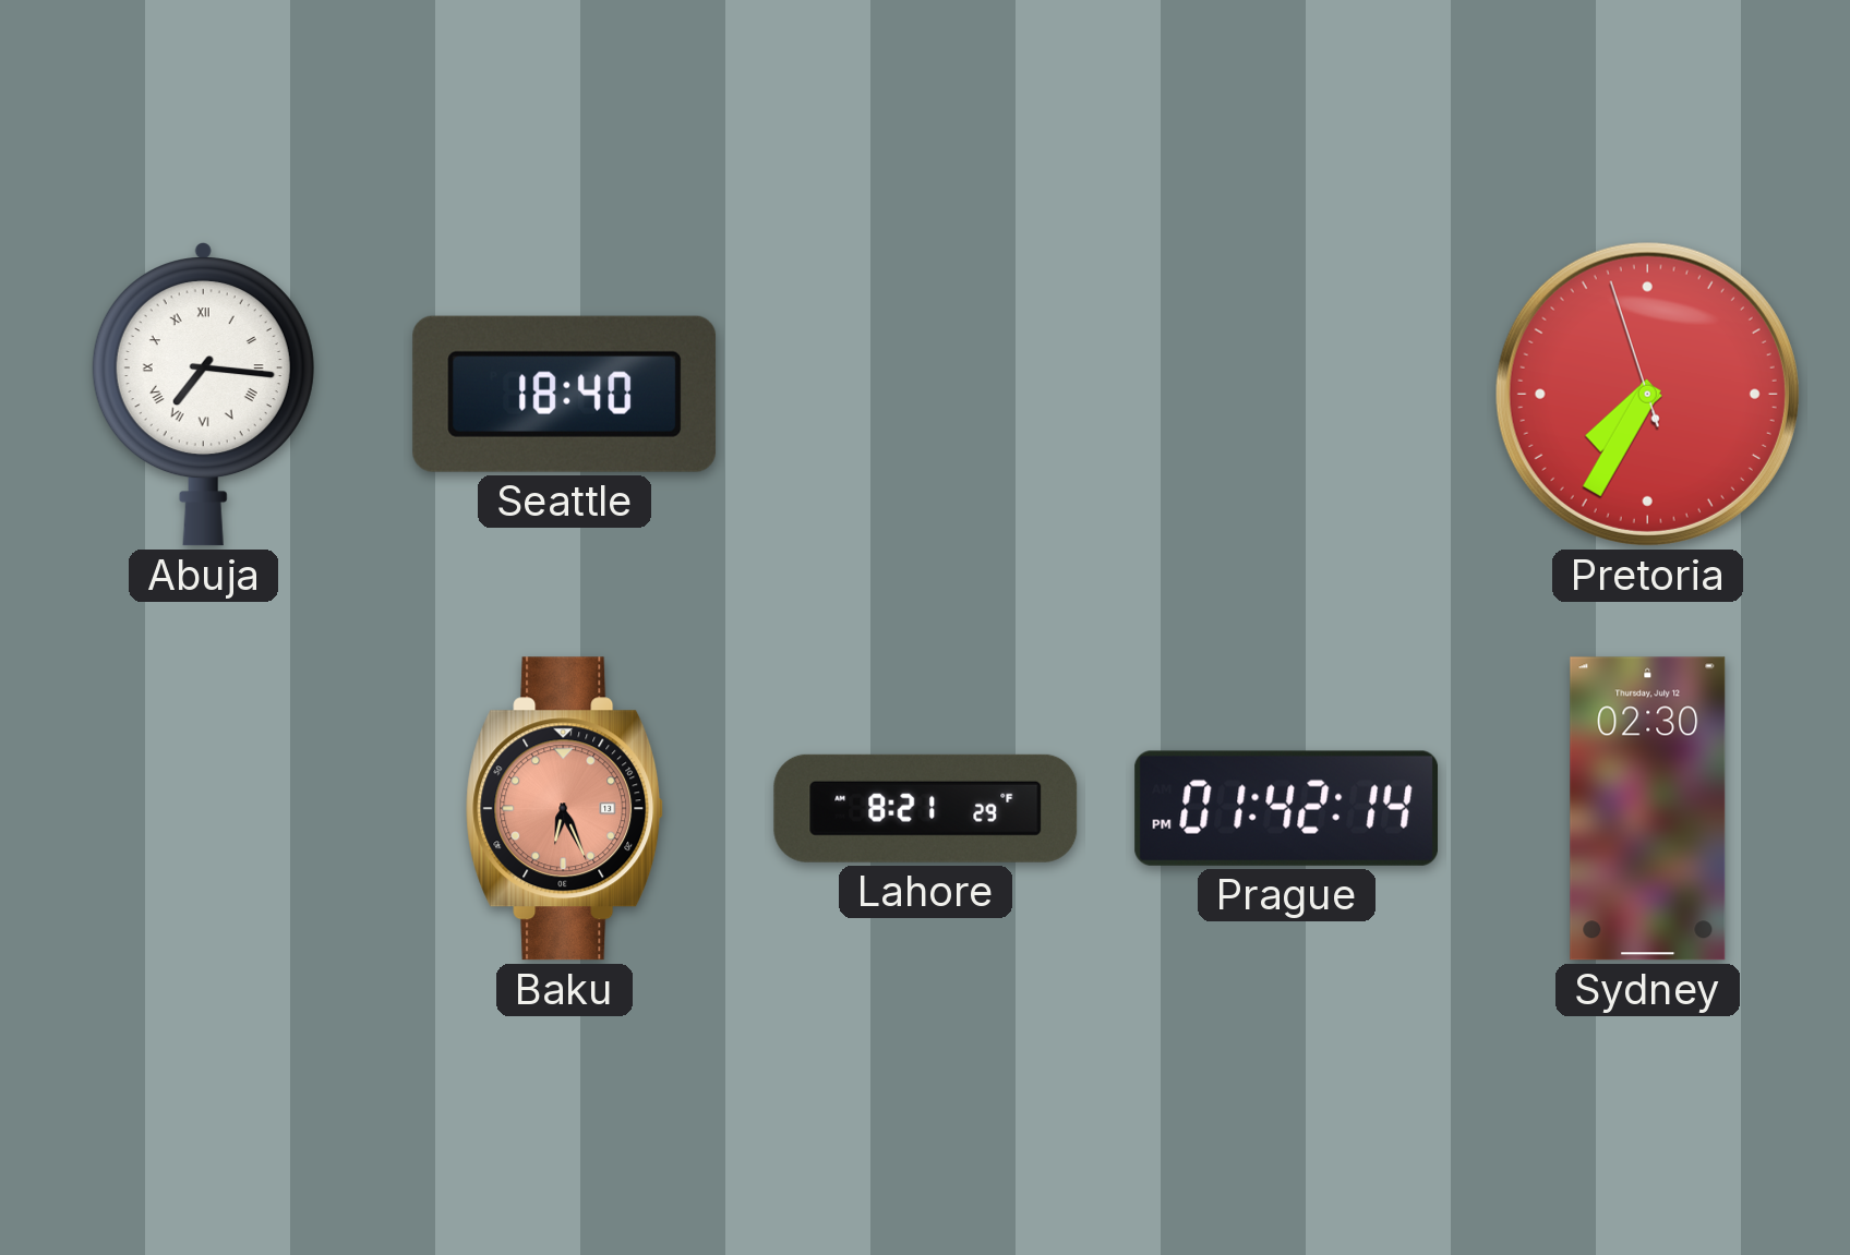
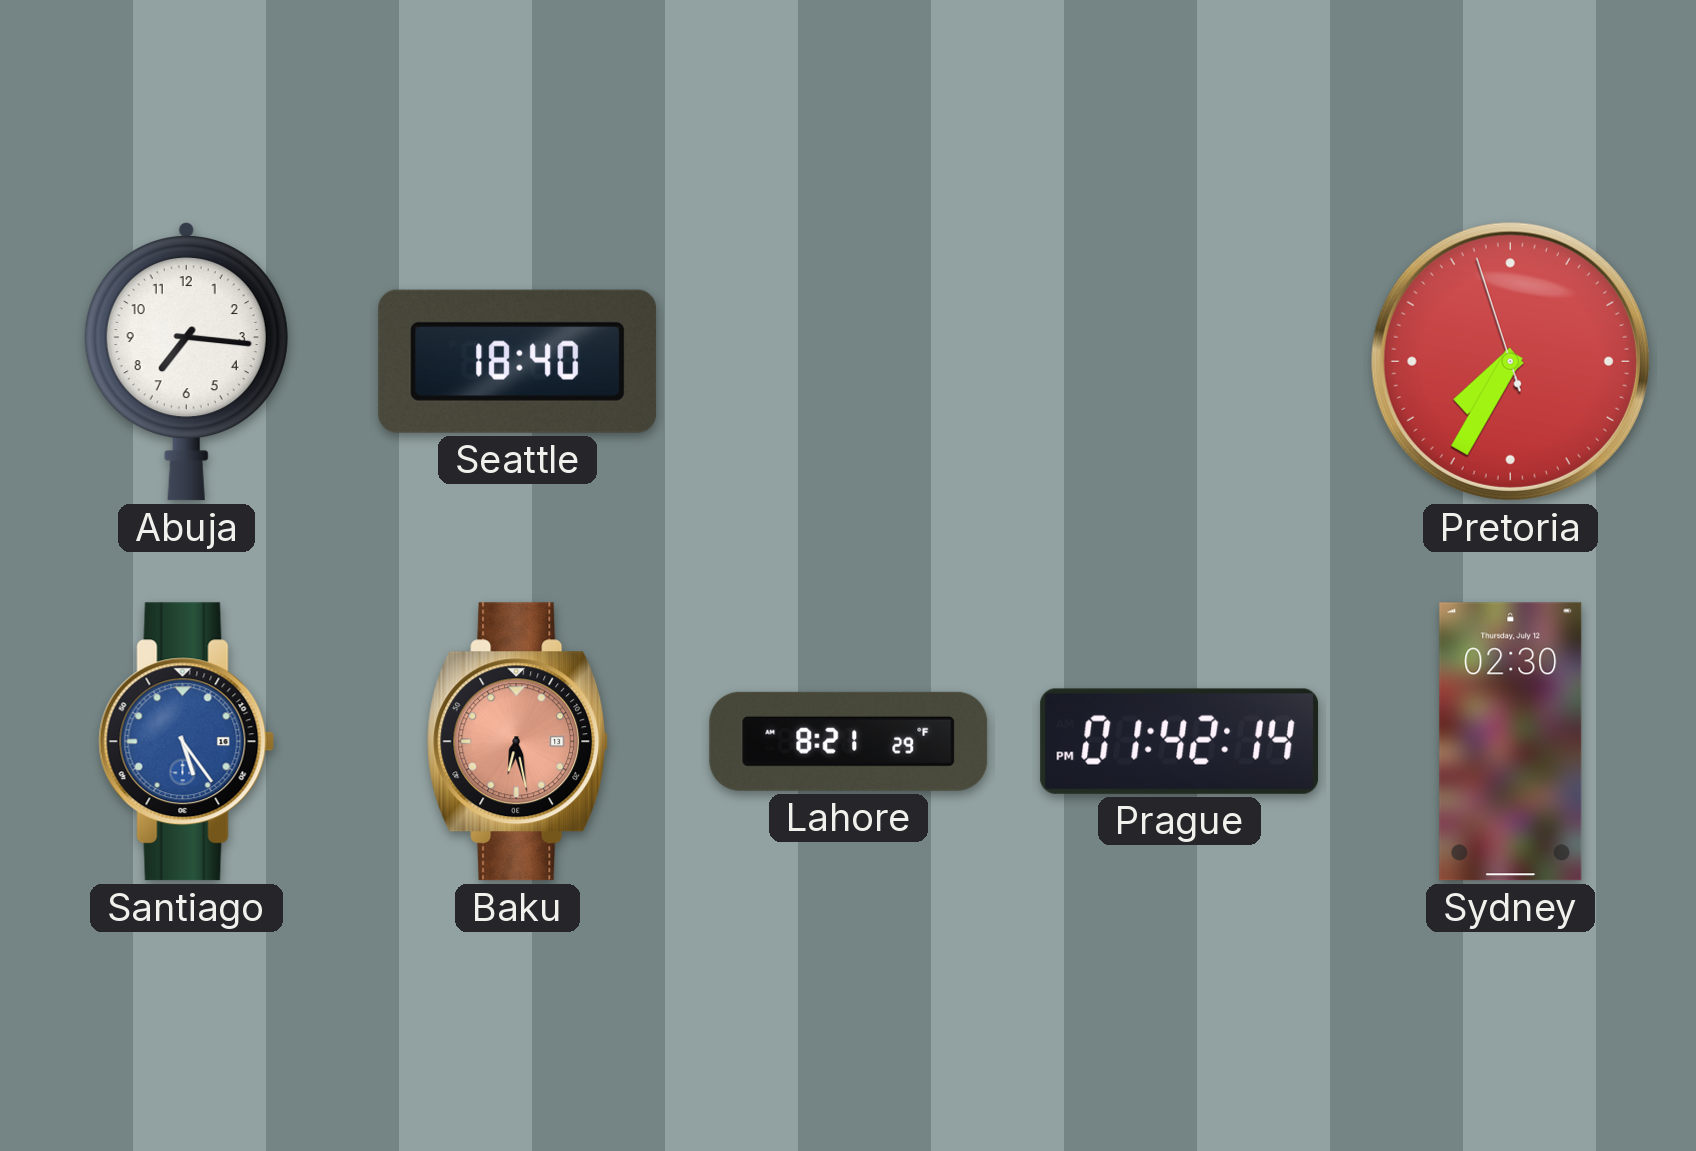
Abuja numerals: Roman -> Arabic
Santiago: none -> 5:24
Baku: 6:26 -> 6:28
